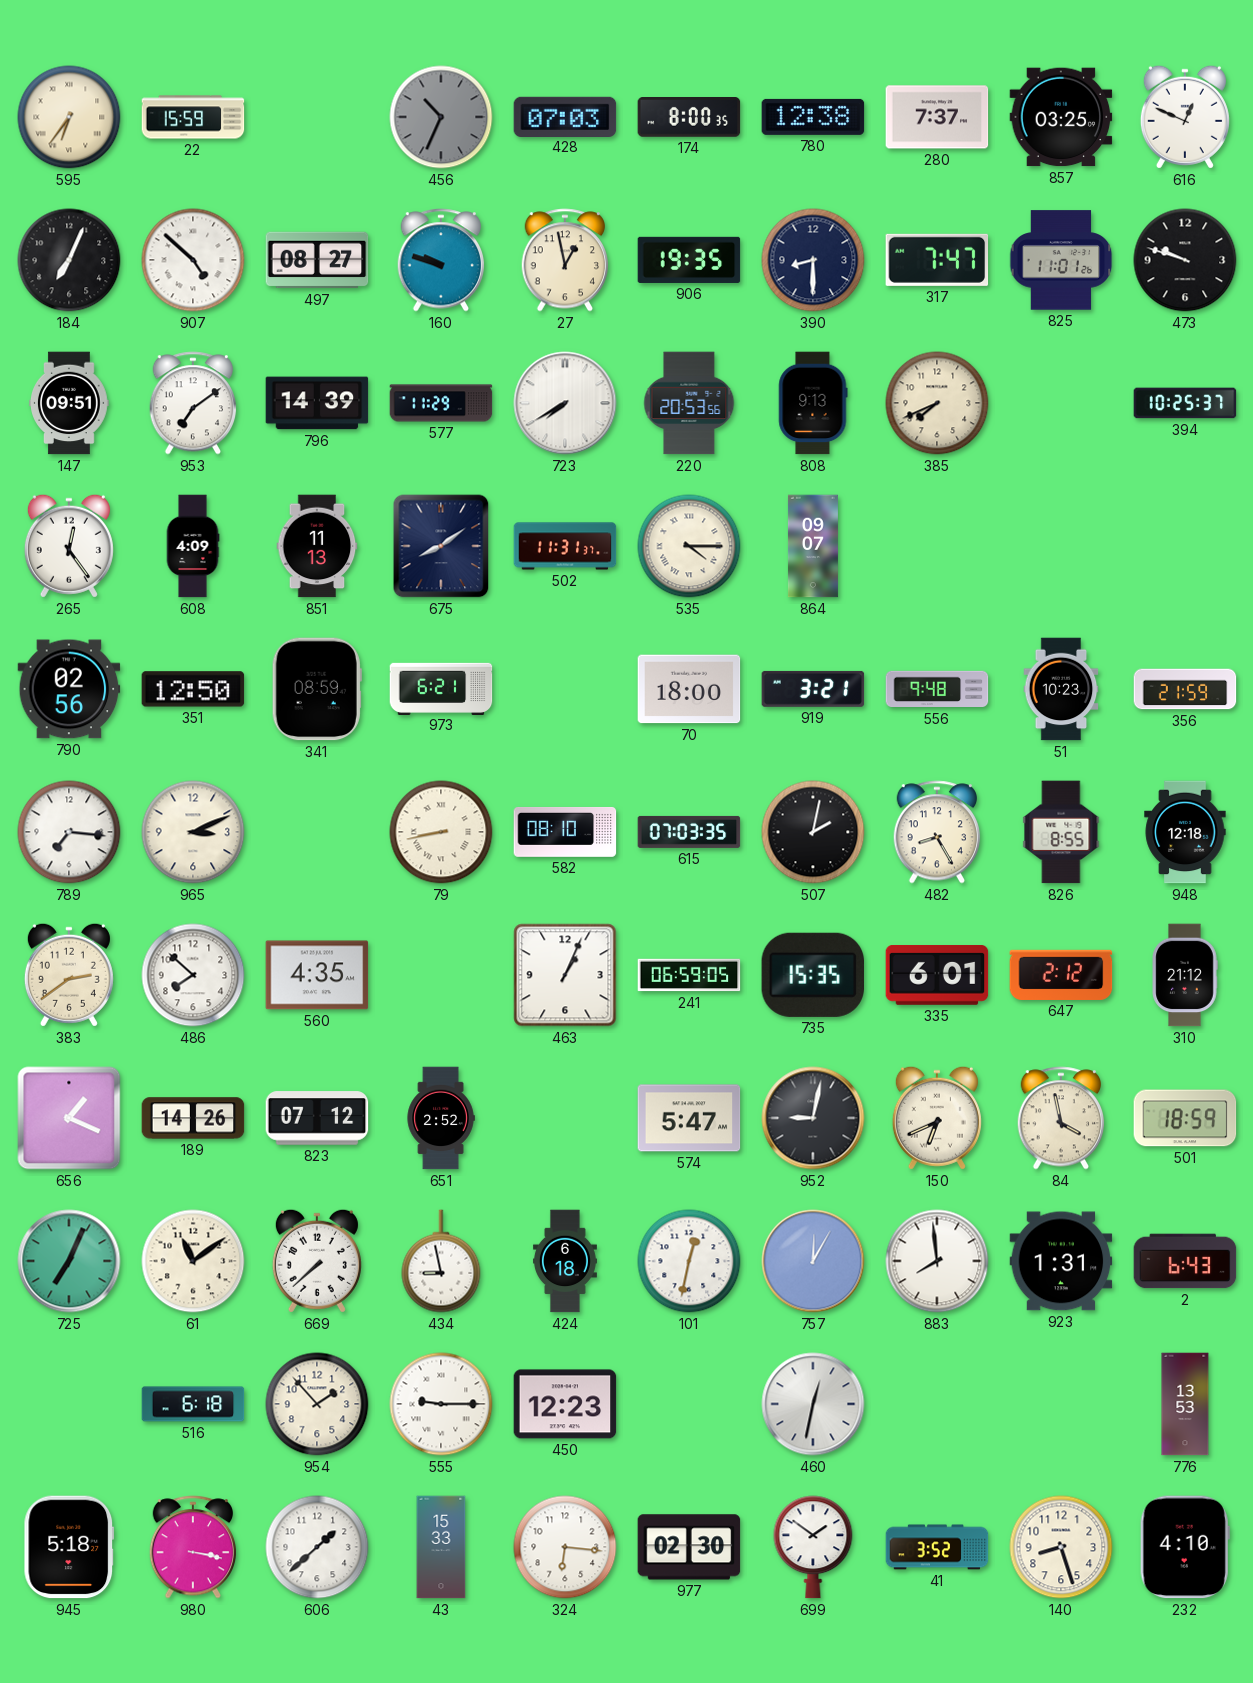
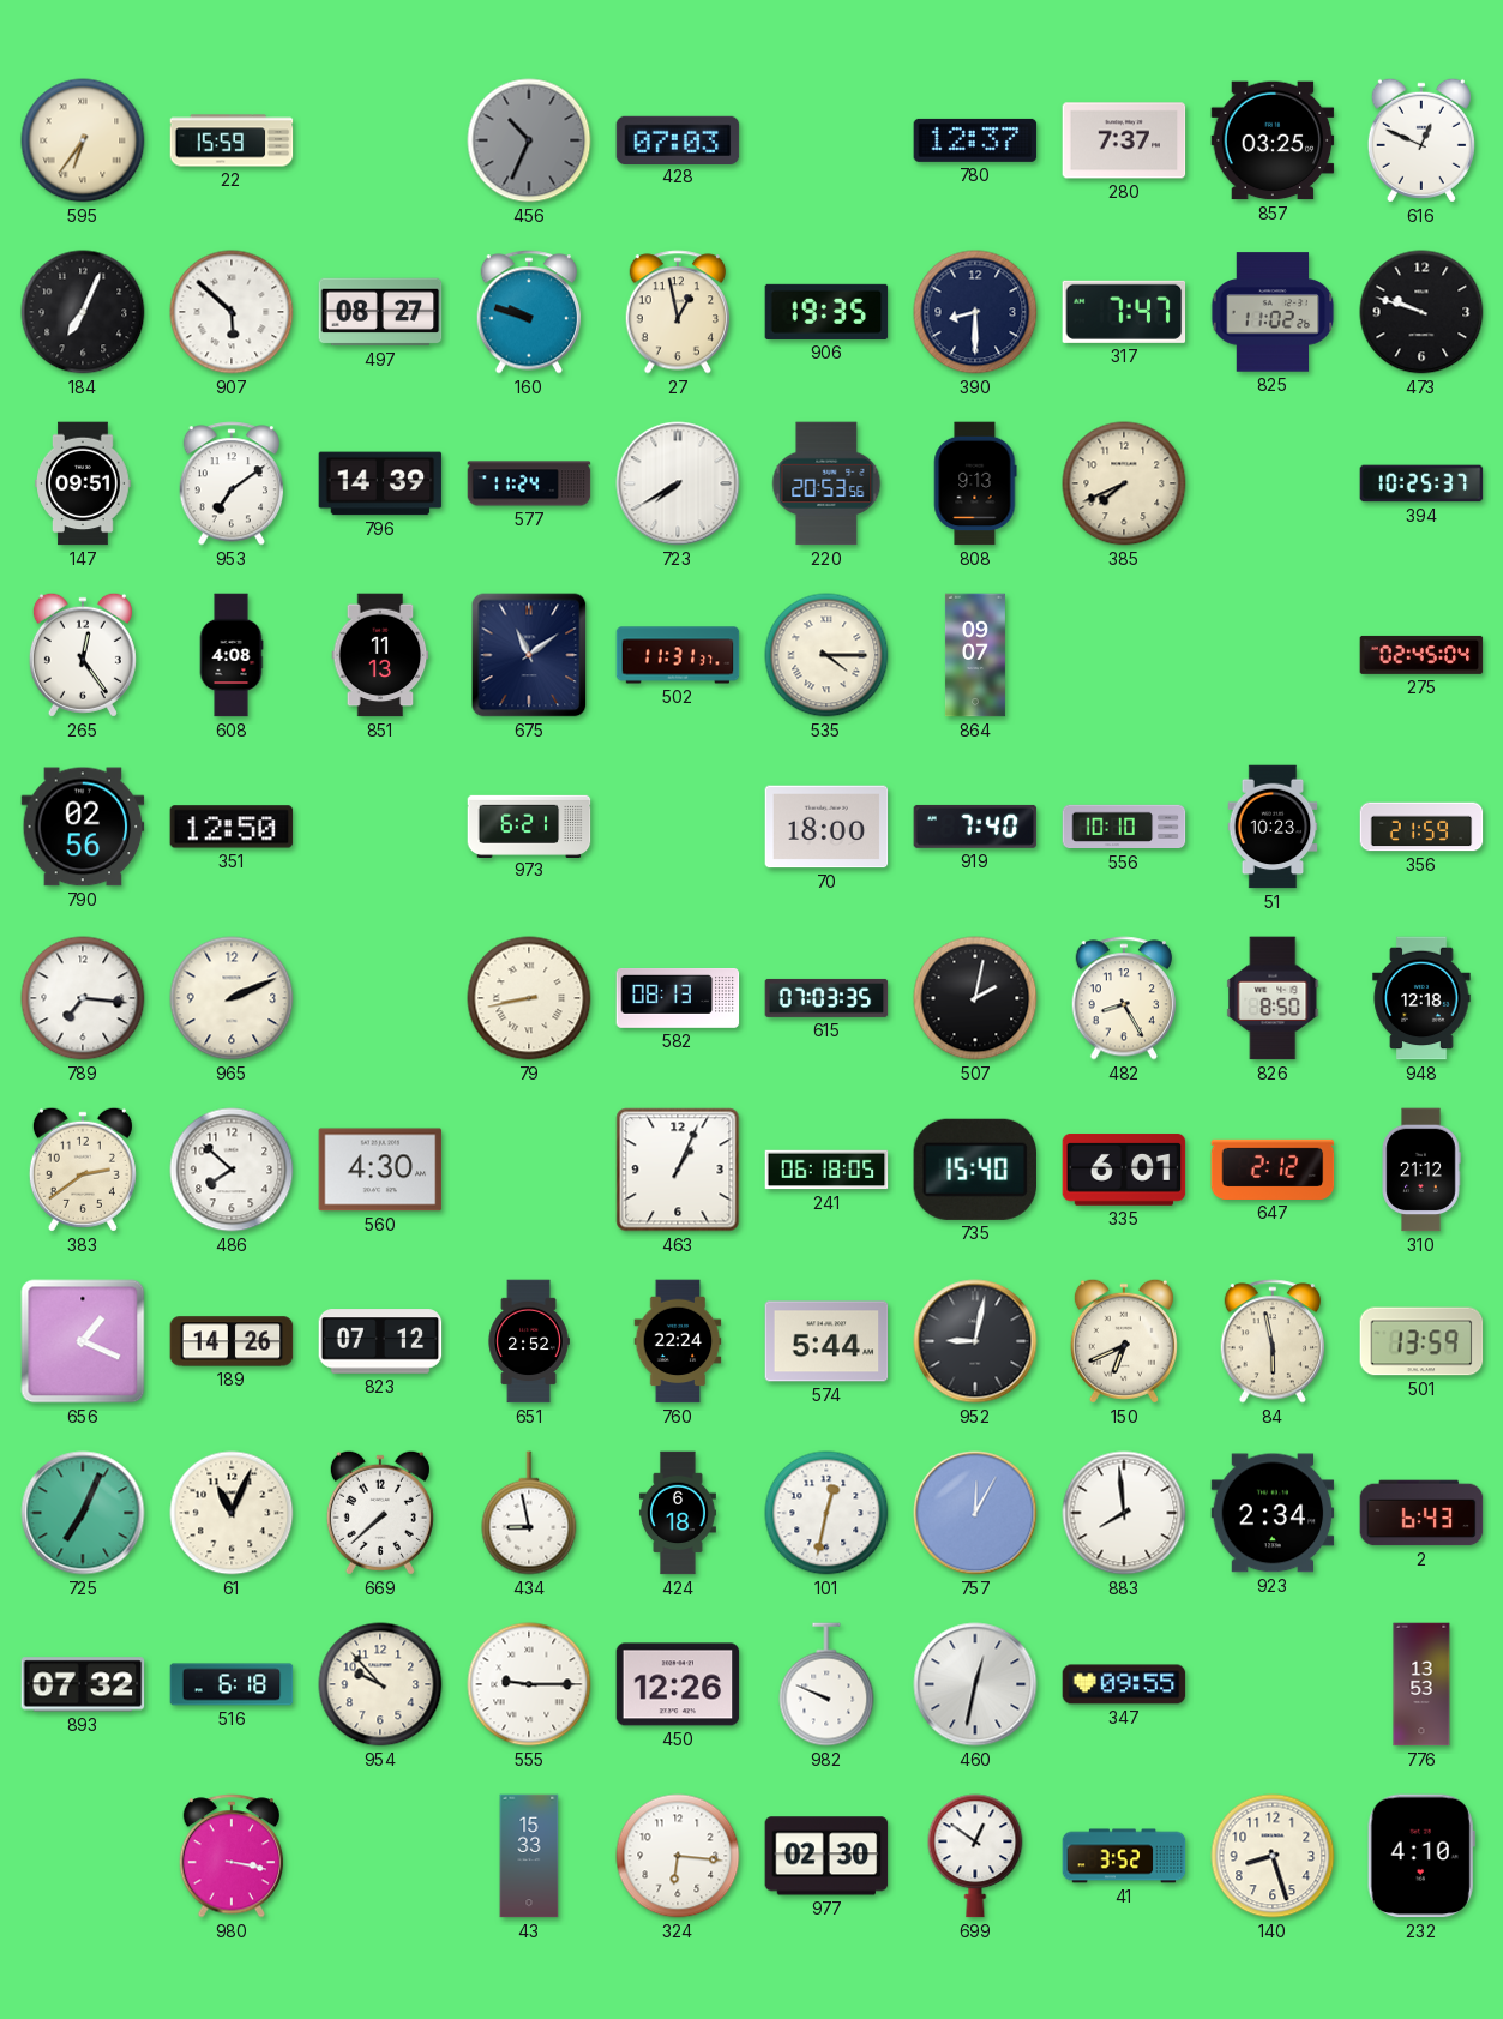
174: 8:00 -> none
780: 12:38 -> 12:37
907: 4:52 -> 5:52
825: 11:01 -> 11:02
577: 11:29 -> 11:24
608: 4:09 -> 4:08
675: 8:09 -> 11:09
275: none -> 02:45
341: 08:59 -> none
919: 3:21 -> 7:40
556: 9:48 -> 10:10
965: 3:11 -> 2:11
582: 08:10 -> 08:13
826: 8:55 -> 8:50
560: 4:35 -> 4:30
241: 06:59 -> 06:18
735: 15:35 -> 15:40
760: none -> 22:24
574: 5:47 -> 5:44
84: 3:58 -> 5:58
501: 18:59 -> 13:59
61: 11:09 -> 11:04
923: 1:31 -> 2:34
893: none -> 07:32
954: 1:53 -> 9:53
450: 12:23 -> 12:26
982: none -> 9:49
347: none -> 09:55
945: 5:18 -> none
606: 1:38 -> none
699: 1:51 -> 12:51
